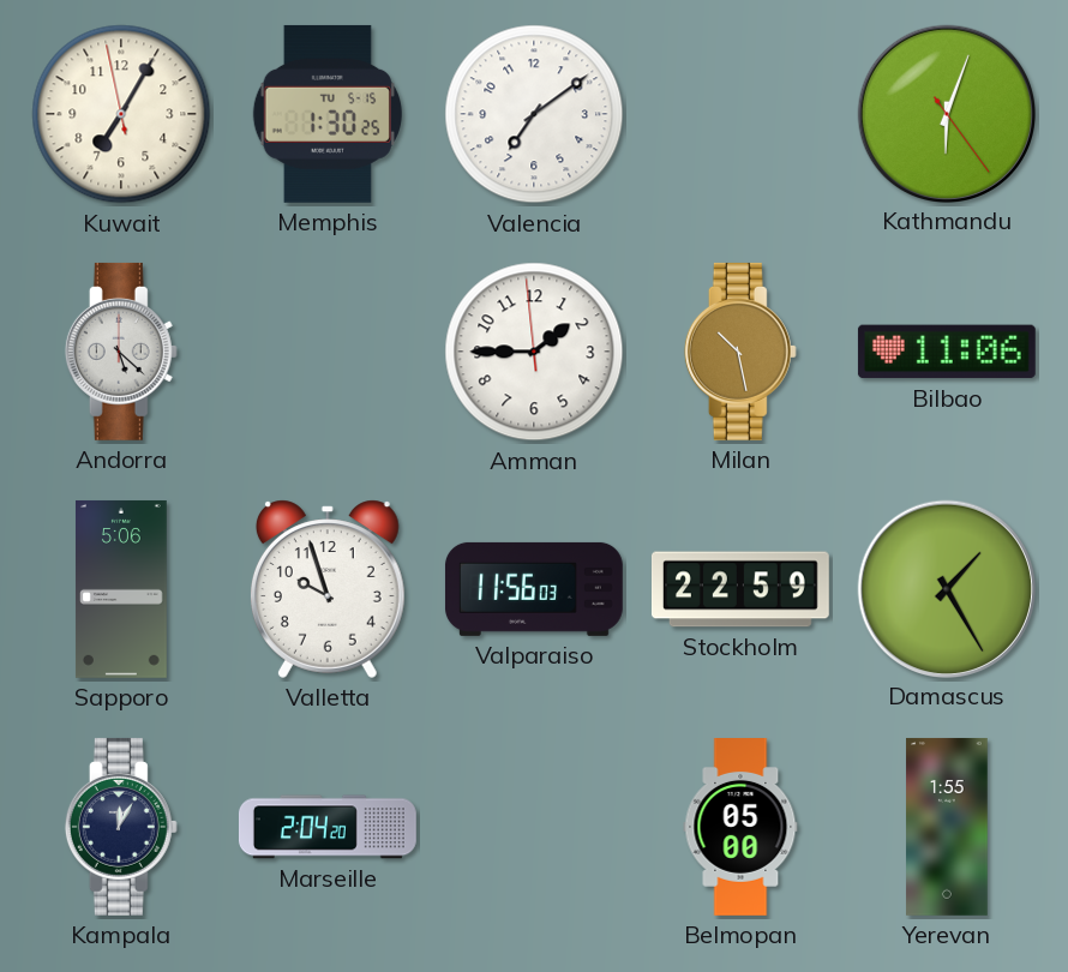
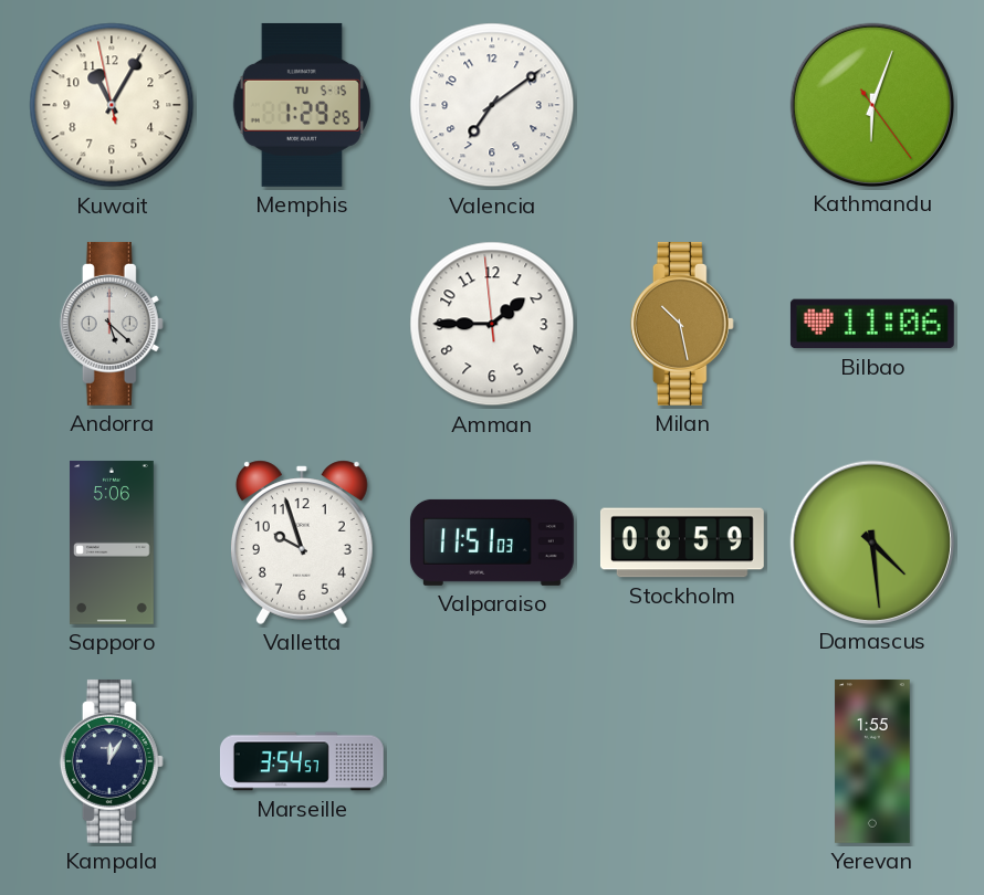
Kuwait: 7:04 -> 11:04
Memphis: 1:30 -> 1:29
Valparaiso: 11:56 -> 11:51
Stockholm: 22:59 -> 08:59
Damascus: 1:25 -> 4:29
Marseille: 2:04 -> 3:54
Belmopan: 05:00 -> none
